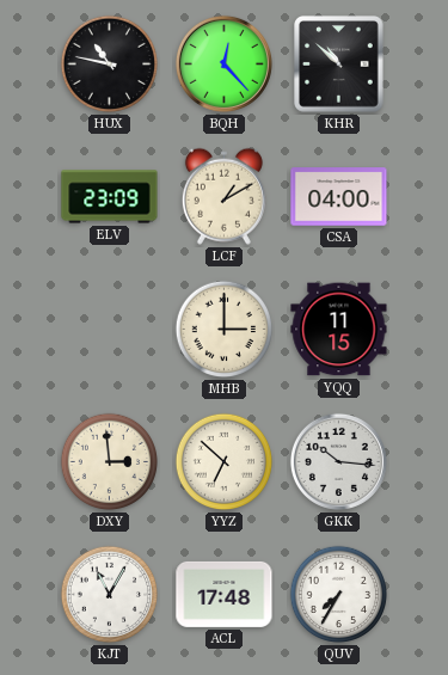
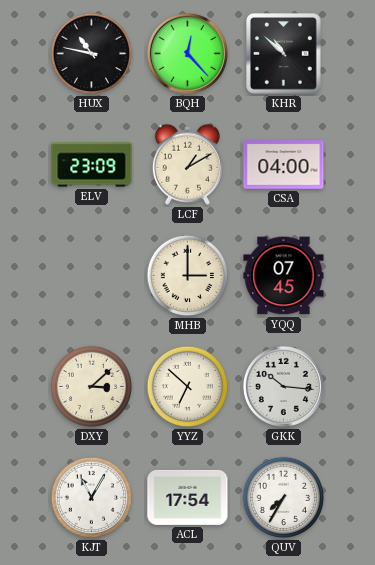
YQQ: 11:15 -> 07:45
DXY: 2:59 -> 3:08
ACL: 17:48 -> 17:54
